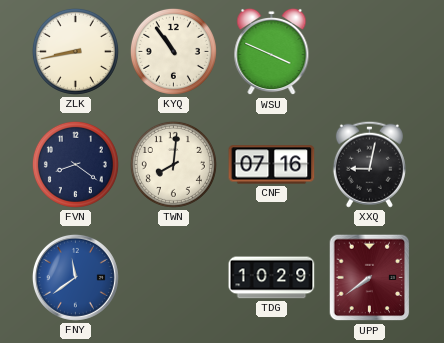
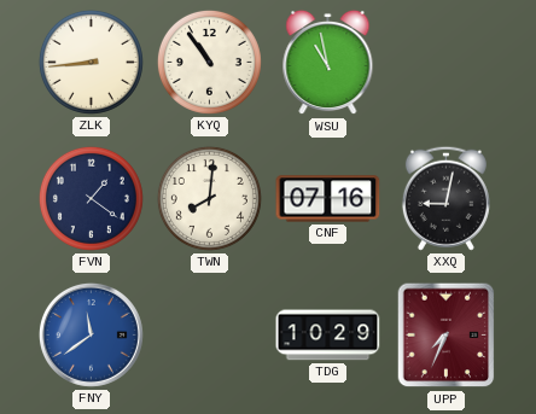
ZLK: 8:43 -> 8:44
WSU: 3:49 -> 10:58
FVN: 8:21 -> 1:21
UPP: 7:39 -> 7:34
